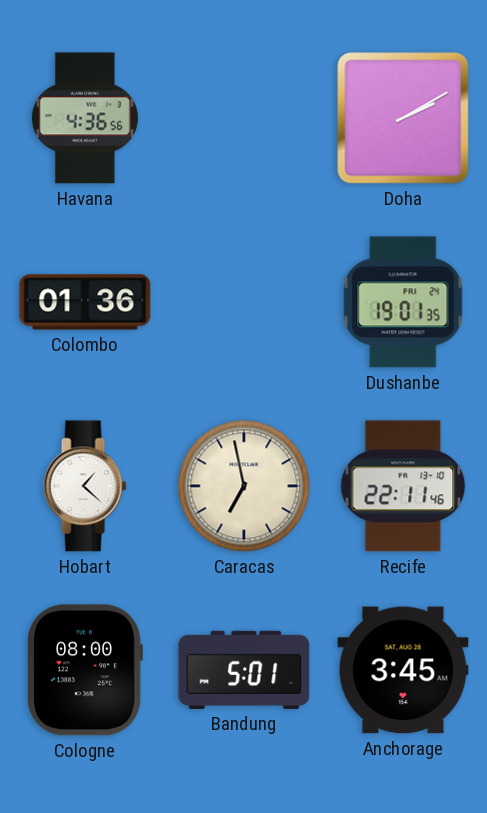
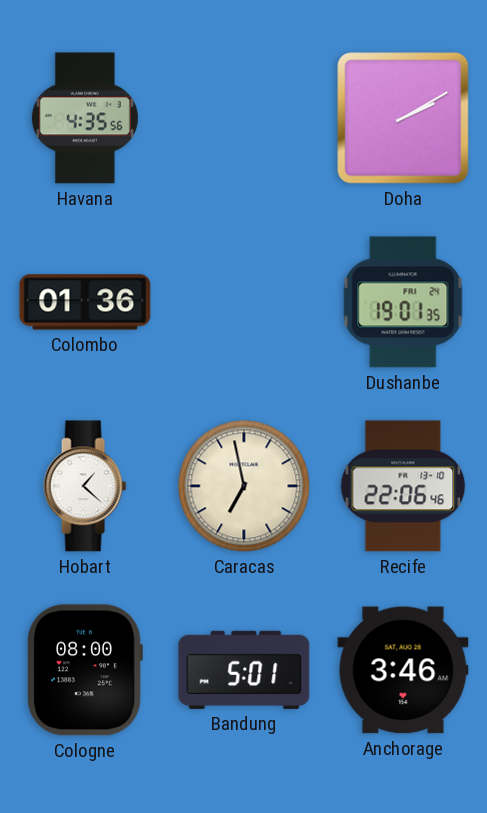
Havana: 4:36 -> 4:35
Recife: 22:11 -> 22:06
Anchorage: 3:45 -> 3:46
